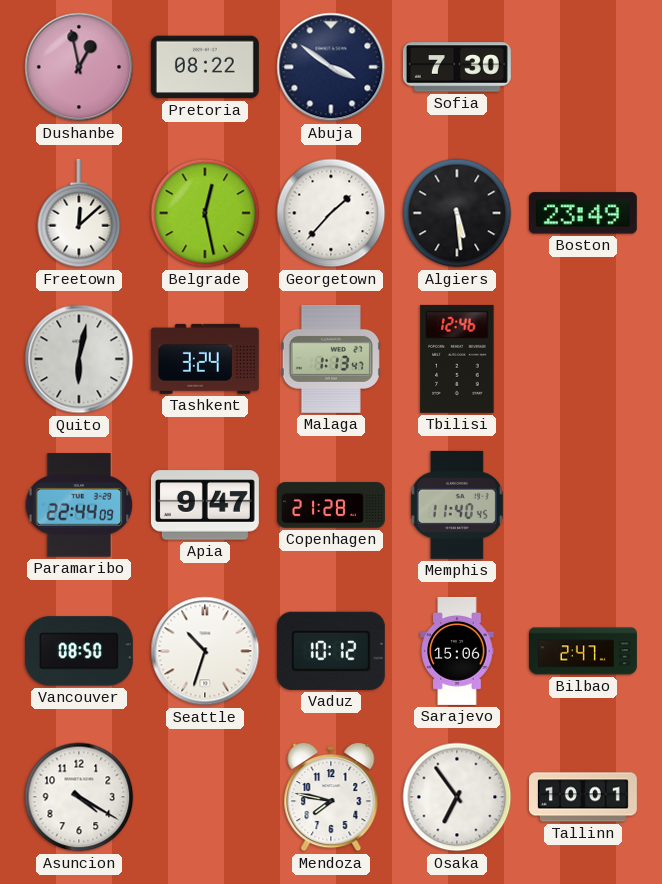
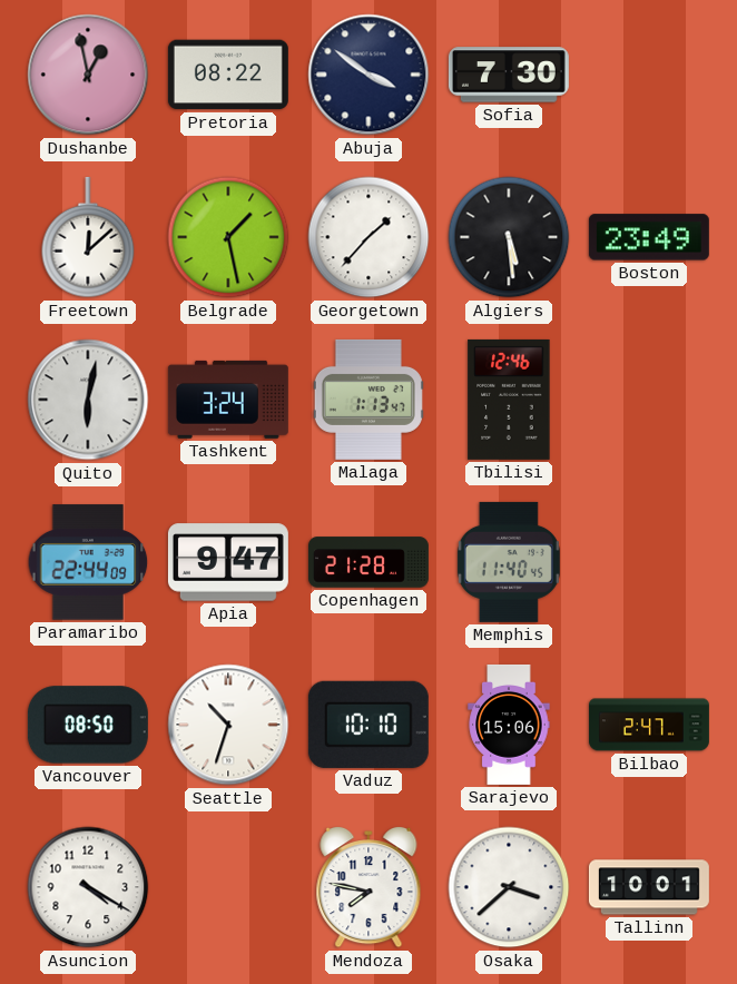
Belgrade: 12:28 -> 1:28
Vaduz: 10:12 -> 10:10
Osaka: 6:54 -> 3:38
